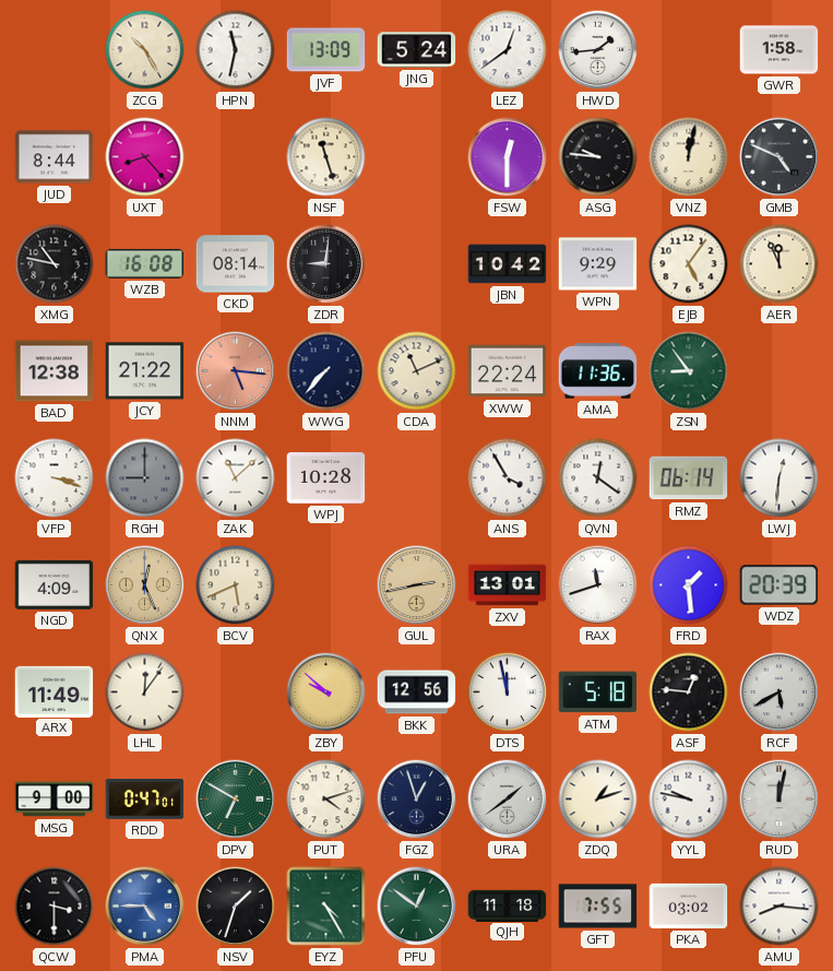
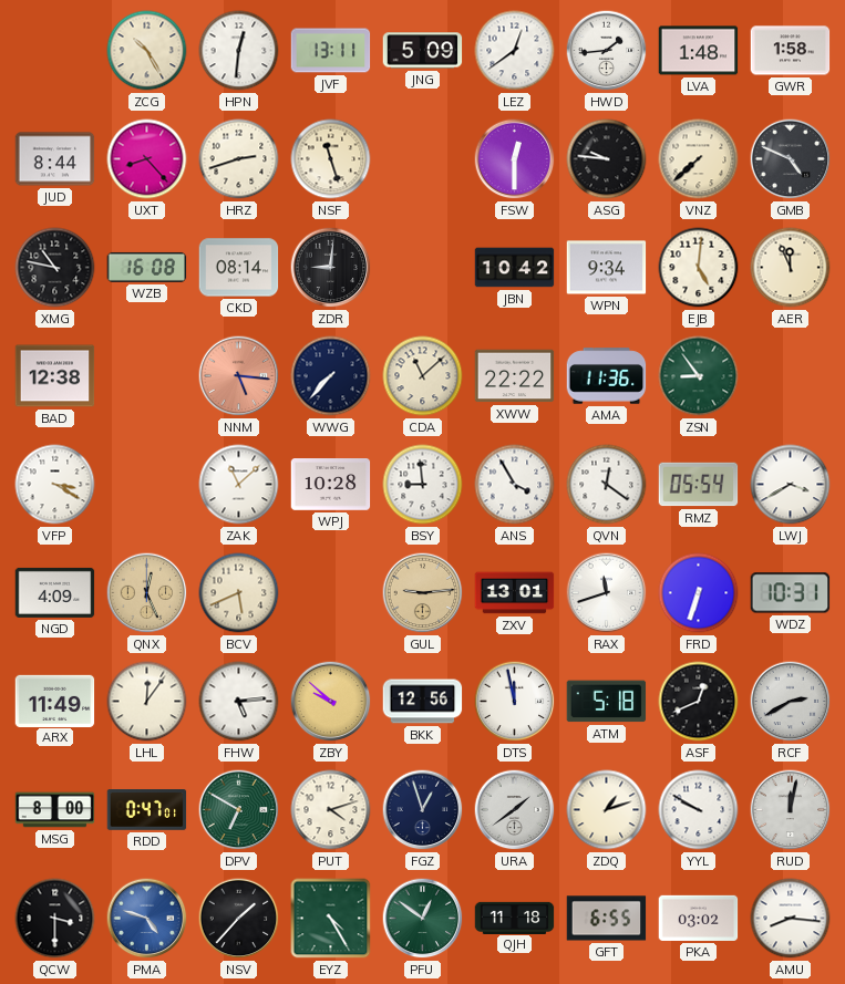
HPN: 11:32 -> 12:31
JVF: 13:09 -> 13:11
JNG: 5:24 -> 5:09
LVA: none -> 1:48
HRZ: none -> 2:42
VNZ: 12:02 -> 7:38
WPN: 9:29 -> 9:34
EJB: 5:06 -> 5:01
JCY: 21:22 -> none
CDA: 11:11 -> 11:08
XWW: 22:24 -> 22:22
VFP: 3:18 -> 3:20
RGH: 9:00 -> none
BSY: none -> 8:59
RMZ: 06:14 -> 05:54
LWJ: 12:31 -> 3:40
GUL: 2:43 -> 9:14
FRD: 1:29 -> 6:33
WDZ: 20:39 -> 10:31
FHW: none -> 5:14
ASF: 12:46 -> 12:41
RCF: 5:40 -> 2:40
MSG: 9:00 -> 8:00
YYL: 9:47 -> 9:50
PMA: 4:45 -> 4:48
NSV: 1:33 -> 1:37
GFT: 7:55 -> 6:55
